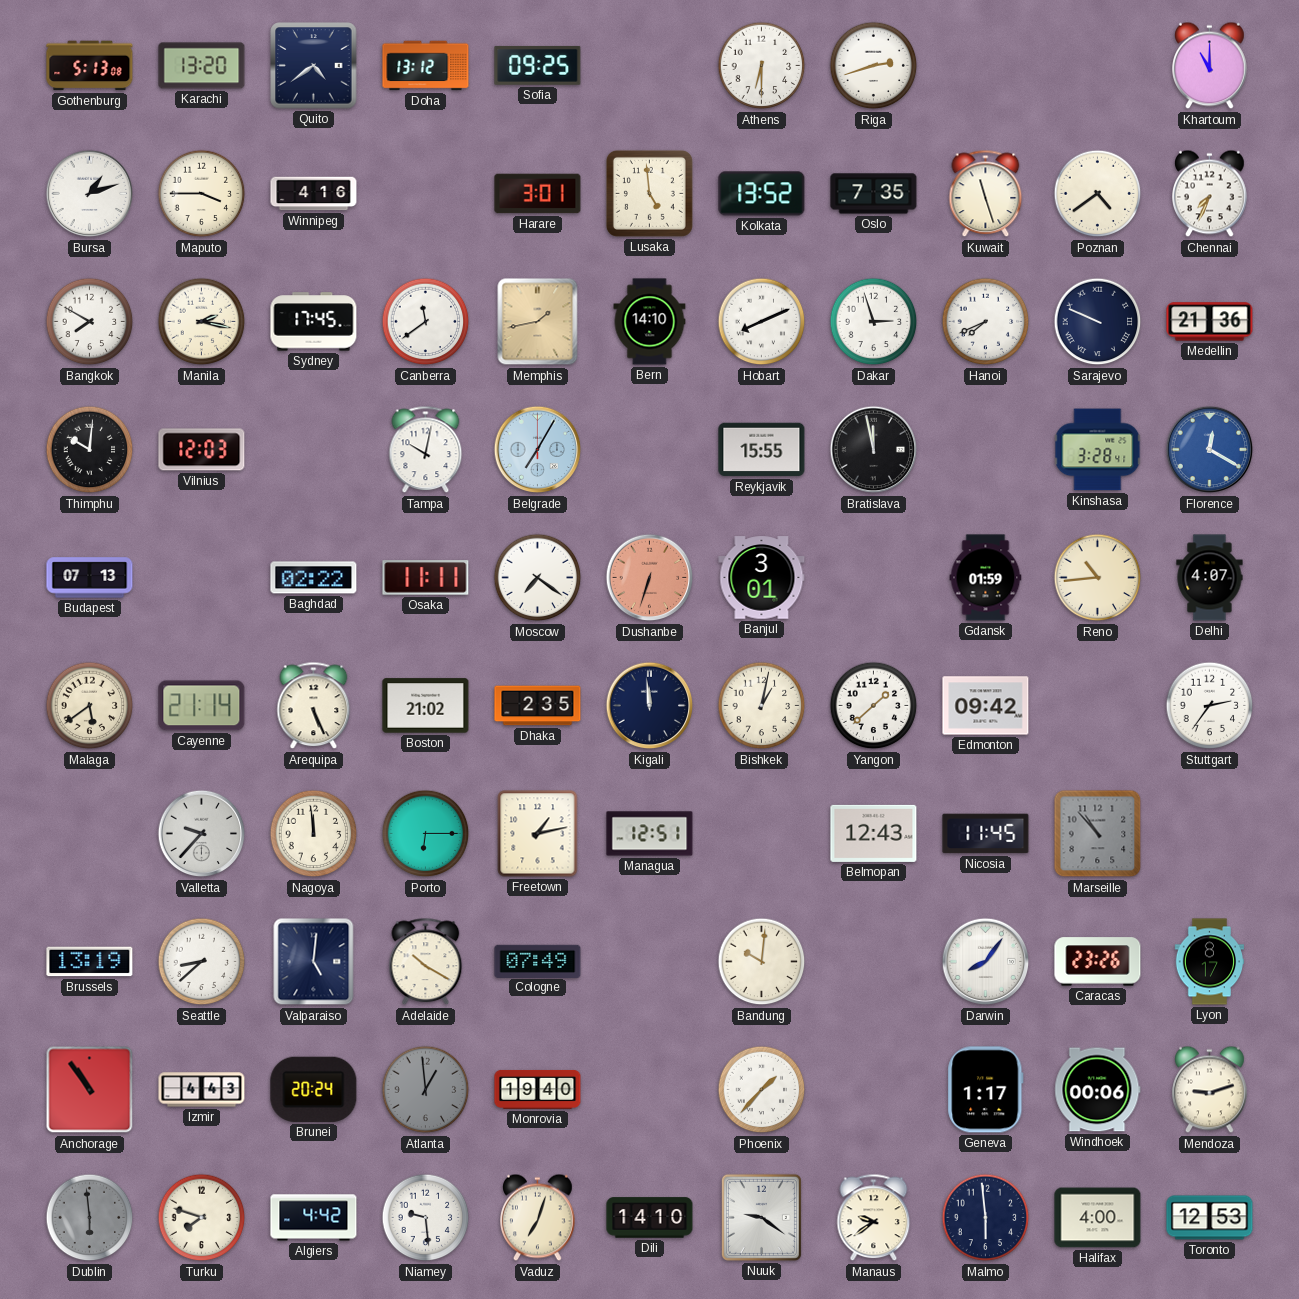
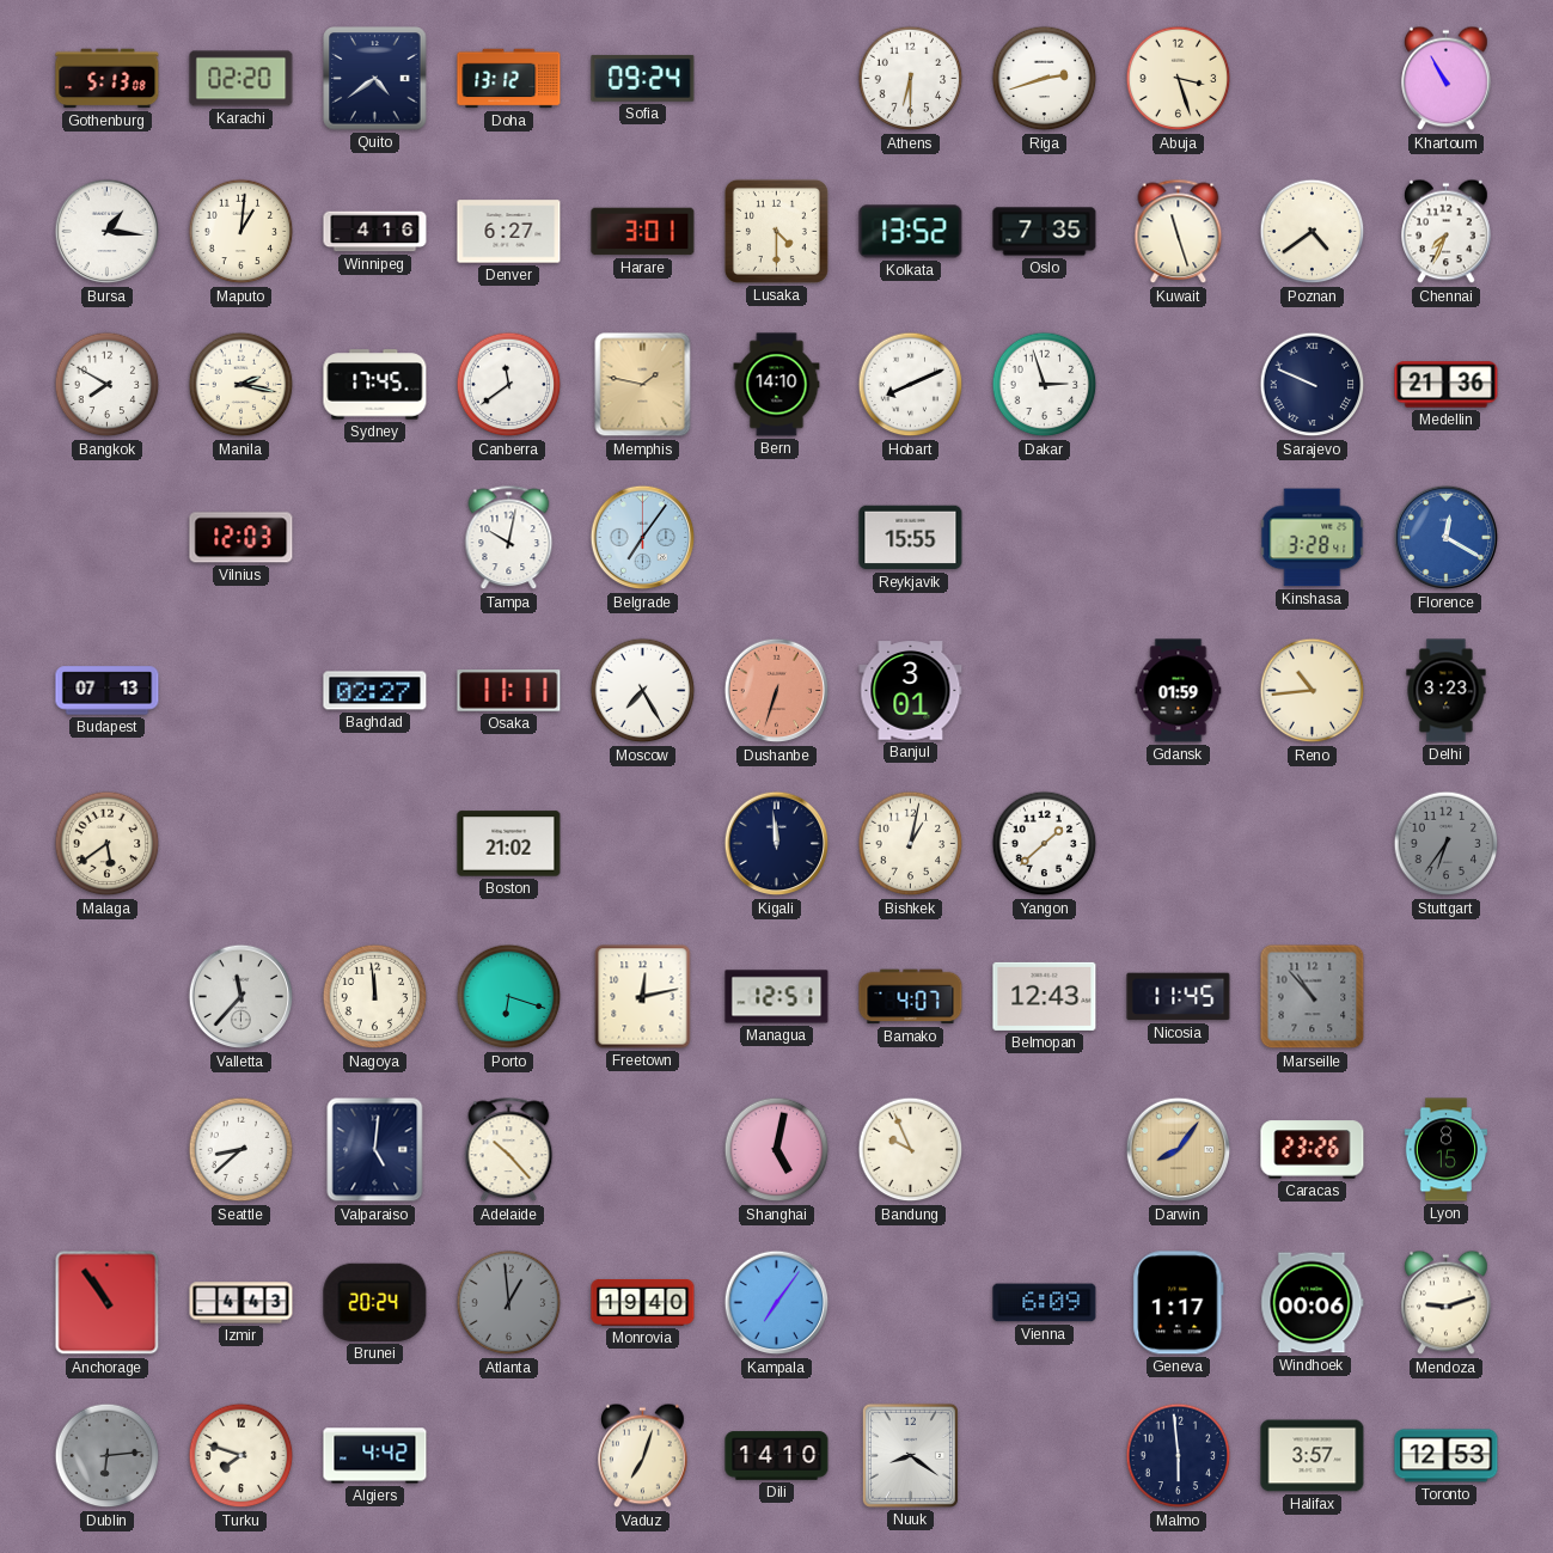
Karachi: 13:20 -> 02:20
Sofia: 09:25 -> 09:24
Abuja: none -> 3:27
Khartoum: 11:00 -> 10:55
Bursa: 1:12 -> 1:16
Maputo: 3:45 -> 1:01
Denver: none -> 6:27
Lusaka: 4:59 -> 4:30
Memphis: 1:43 -> 1:47
Hanoi: 7:41 -> none
Thimphu: 10:01 -> none
Belgrade: 7:05 -> 7:06
Bratislava: 11:58 -> none
Baghdad: 02:22 -> 02:27
Moscow: 7:21 -> 7:25
Delhi: 4:07 -> 3:23
Cayenne: 21:14 -> none
Arequipa: 5:26 -> none
Dhaka: 2:35 -> none
Edmonton: 09:42 -> none
Stuttgart: 2:36 -> 6:36
Stuttgart dial: white -> grey
Valletta: 9:37 -> 11:37
Porto: 6:15 -> 6:18
Freetown: 1:13 -> 12:13
Bamako: none -> 4:07
Brussels: 13:19 -> none
Adelaide: 10:20 -> 10:23
Cologne: 07:49 -> none
Shanghai: none -> 5:02
Bandung: 10:01 -> 9:56
Darwin dial: white -> champagne
Lyon: 8:17 -> 8:15
Kampala: none -> 7:06
Phoenix: 1:37 -> none
Vienna: none -> 6:09
Dublin: 5:59 -> 6:14
Niamey: 9:29 -> none
Nuuk: 9:21 -> 8:21
Manaus: 9:39 -> none
Halifax: 4:00 -> 3:57
